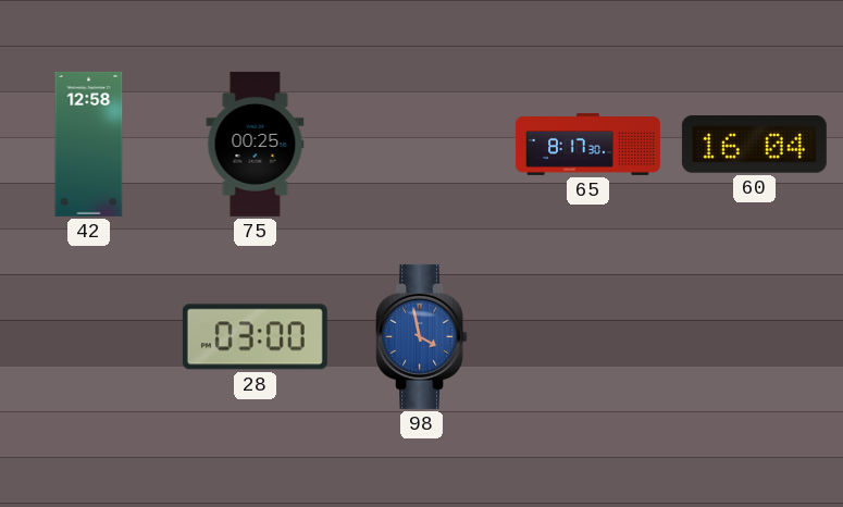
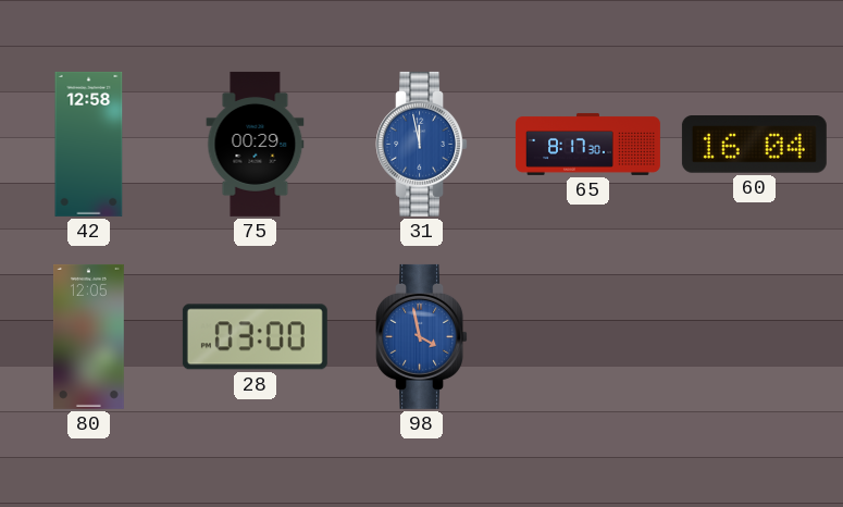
75: 00:25 -> 00:29
31: none -> 11:58
80: none -> 12:05
